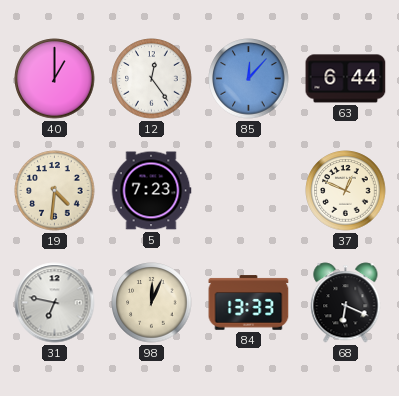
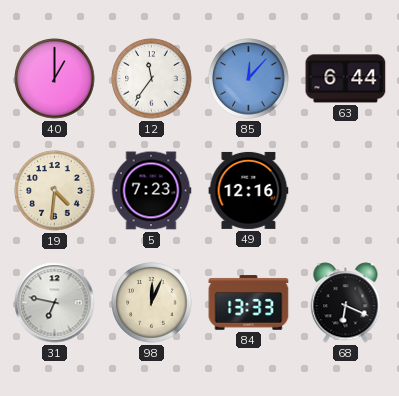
12: 12:24 -> 11:36
49: none -> 12:16
37: 12:49 -> none
